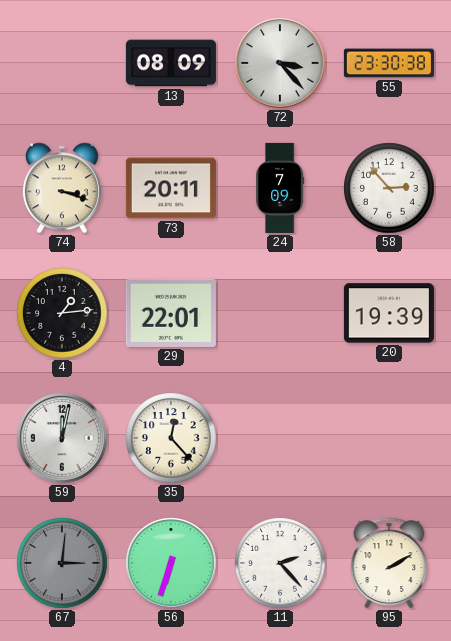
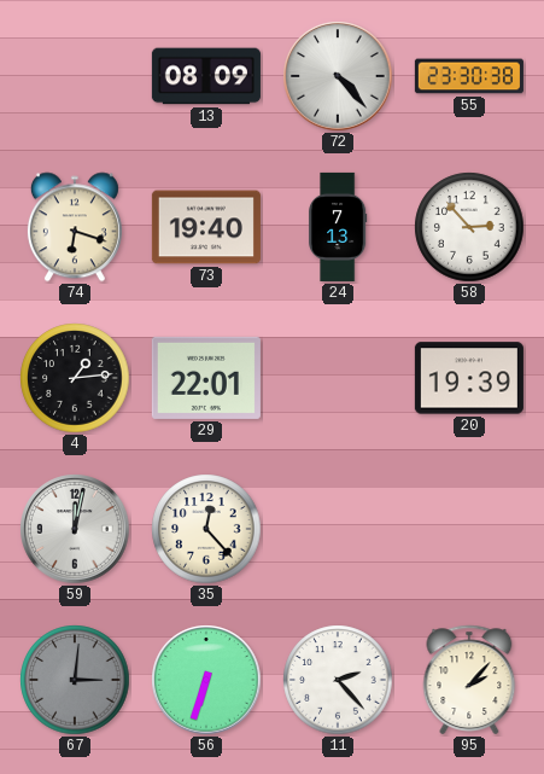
72: 3:23 -> 4:23
74: 3:18 -> 6:18
73: 20:11 -> 19:40
24: 7:09 -> 7:13
95: 2:10 -> 2:07
